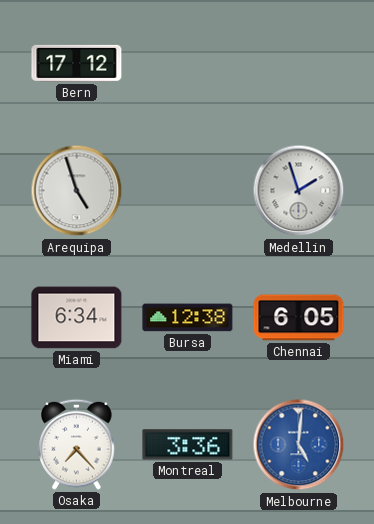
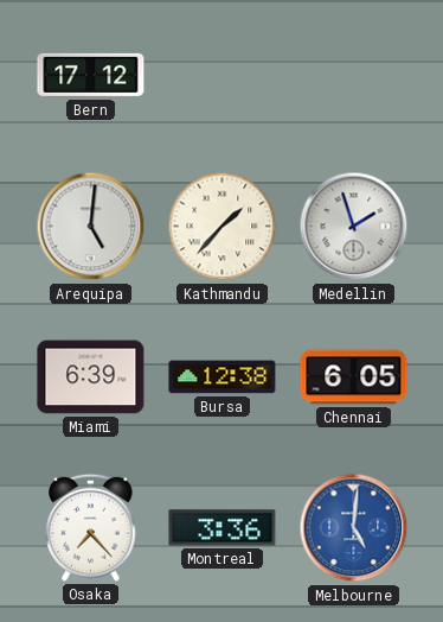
Arequipa: 4:57 -> 5:01
Kathmandu: none -> 1:37
Miami: 6:34 -> 6:39
